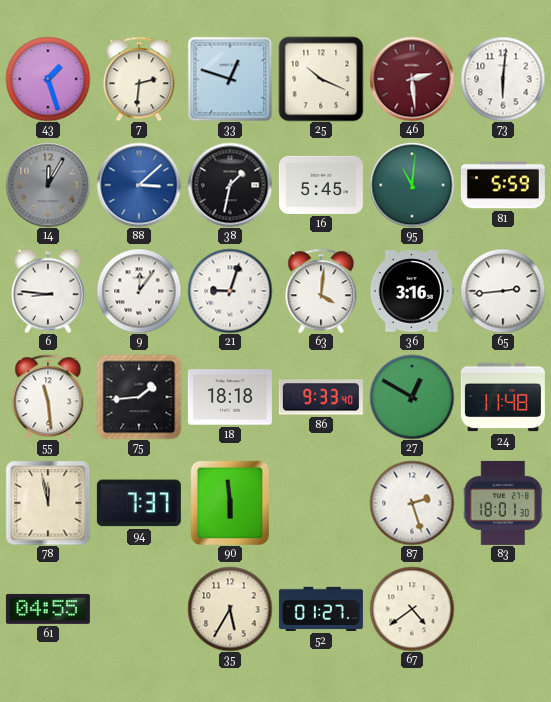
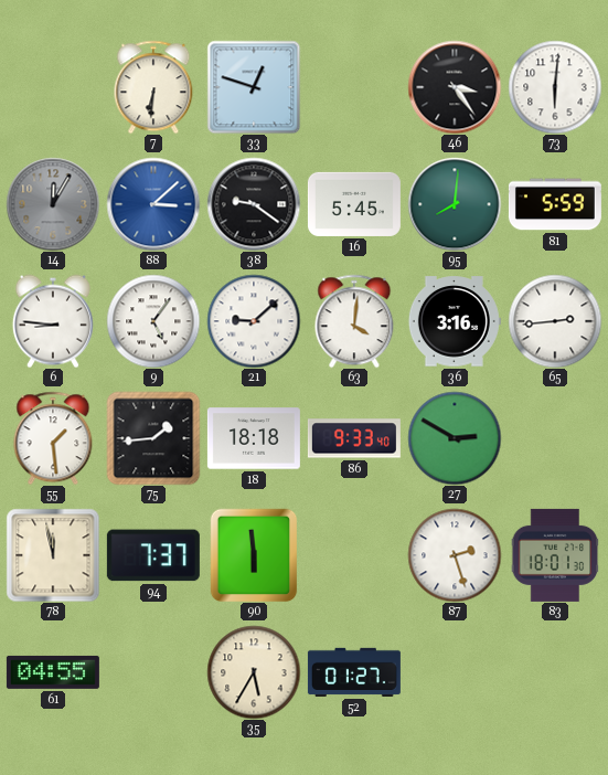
43: 1:27 -> none
7: 2:31 -> 6:31
25: 10:19 -> none
46: 2:29 -> 3:24
46 dial: burgundy -> black
38: 1:32 -> 9:21
95: 11:01 -> 8:01
9: 12:06 -> 5:06
21: 9:03 -> 9:08
55: 11:29 -> 1:29
27: 12:50 -> 2:50
24: 11:48 -> none
67: 4:39 -> none
